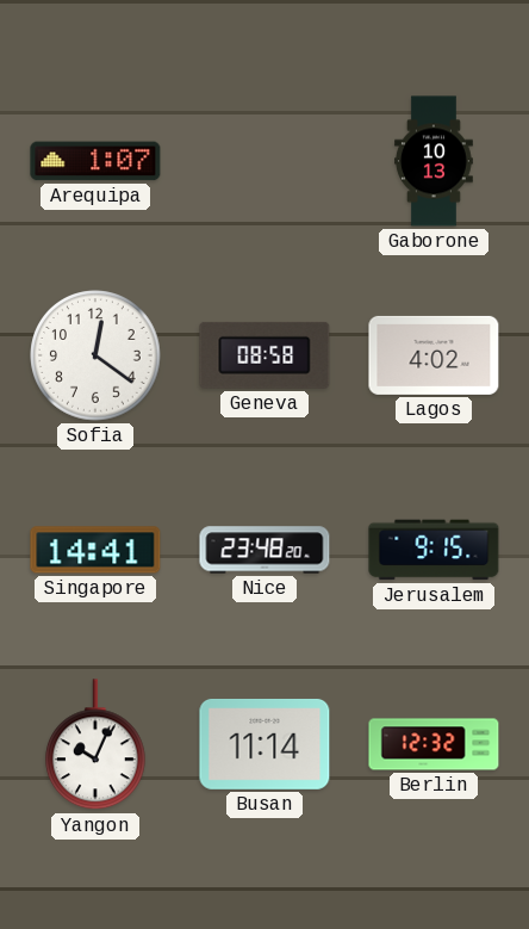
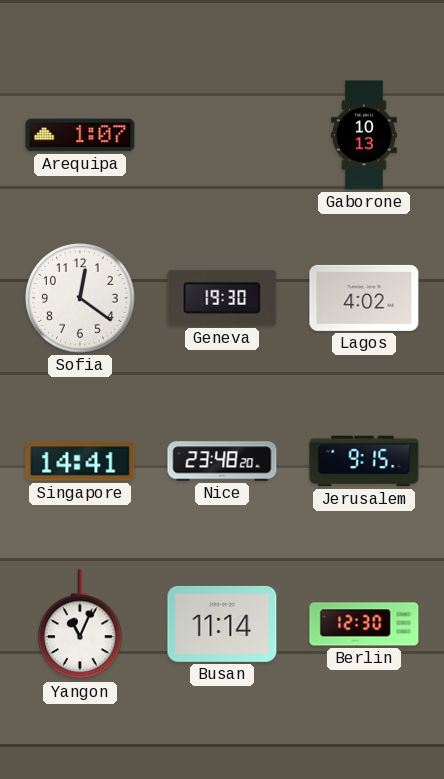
Geneva: 08:58 -> 19:30
Yangon: 10:04 -> 11:04
Berlin: 12:32 -> 12:30
